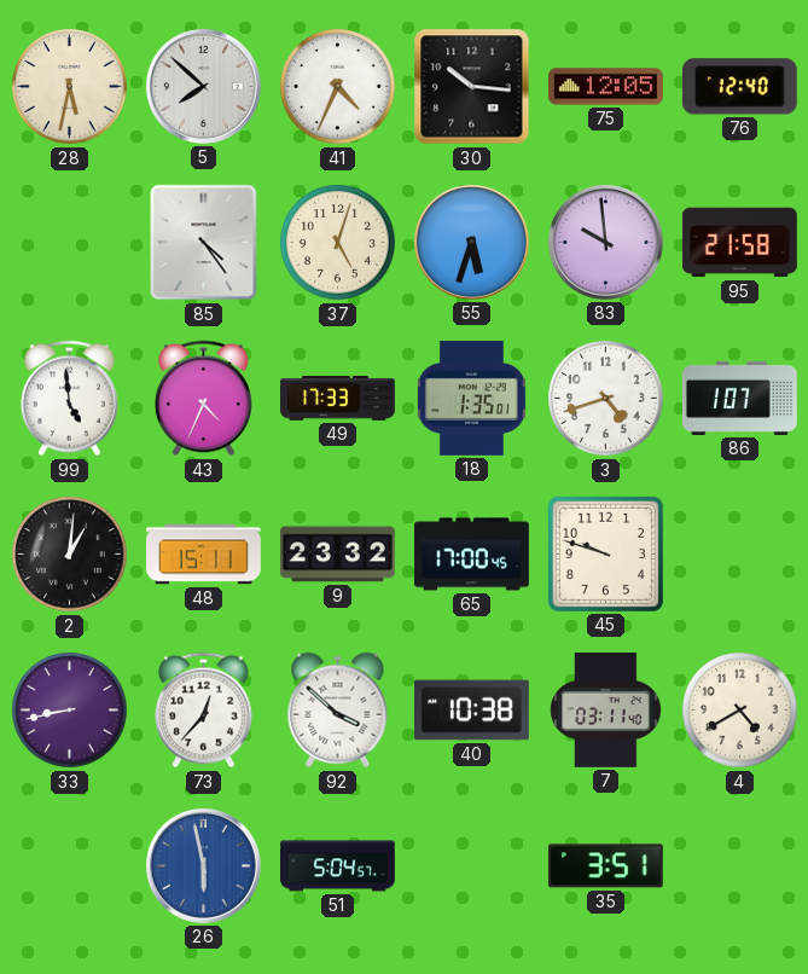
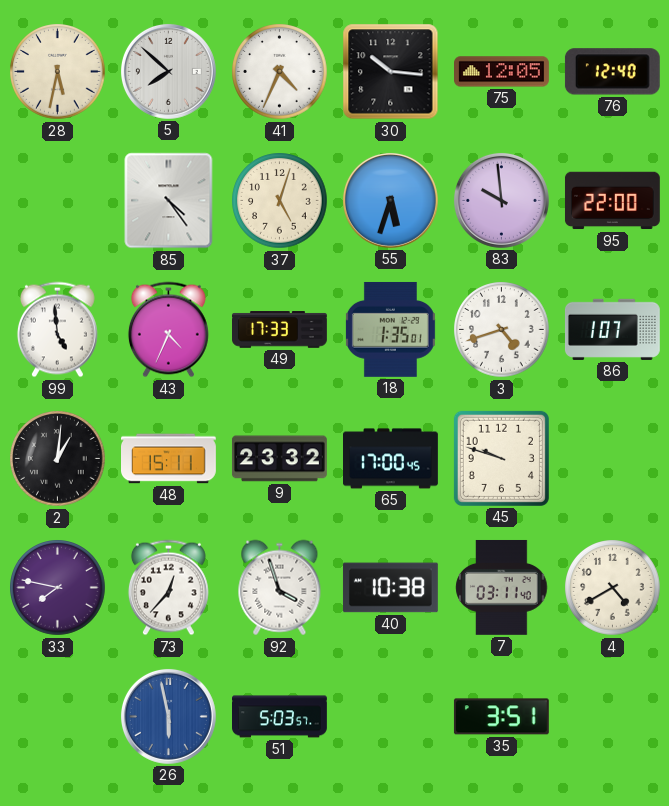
95: 21:58 -> 22:00
33: 8:43 -> 7:47
92: 3:52 -> 3:57
51: 5:04 -> 5:03
